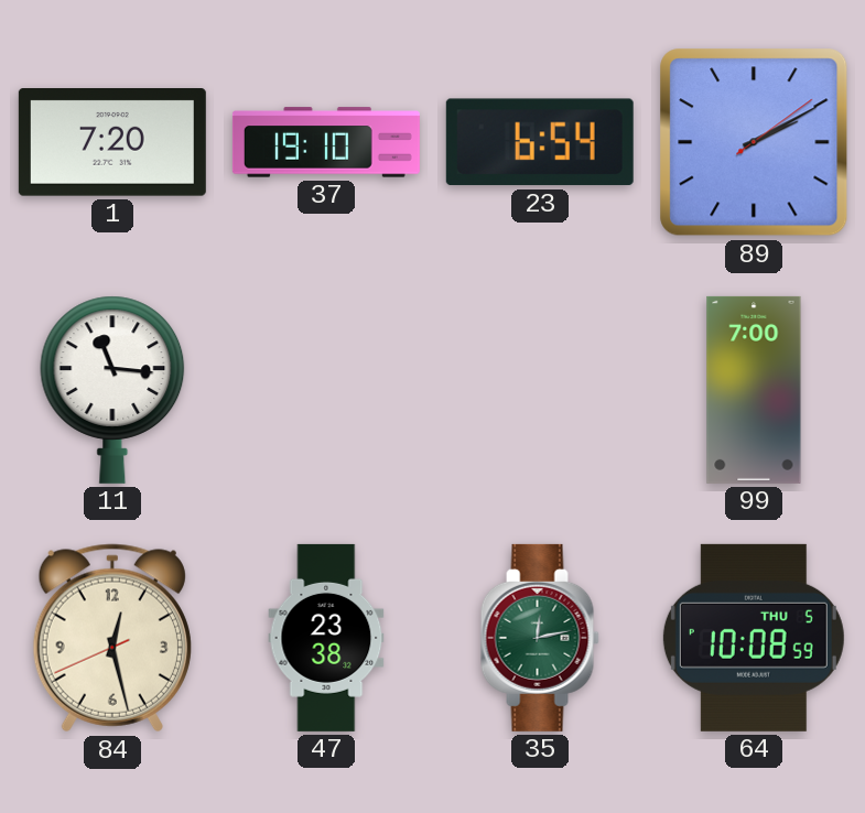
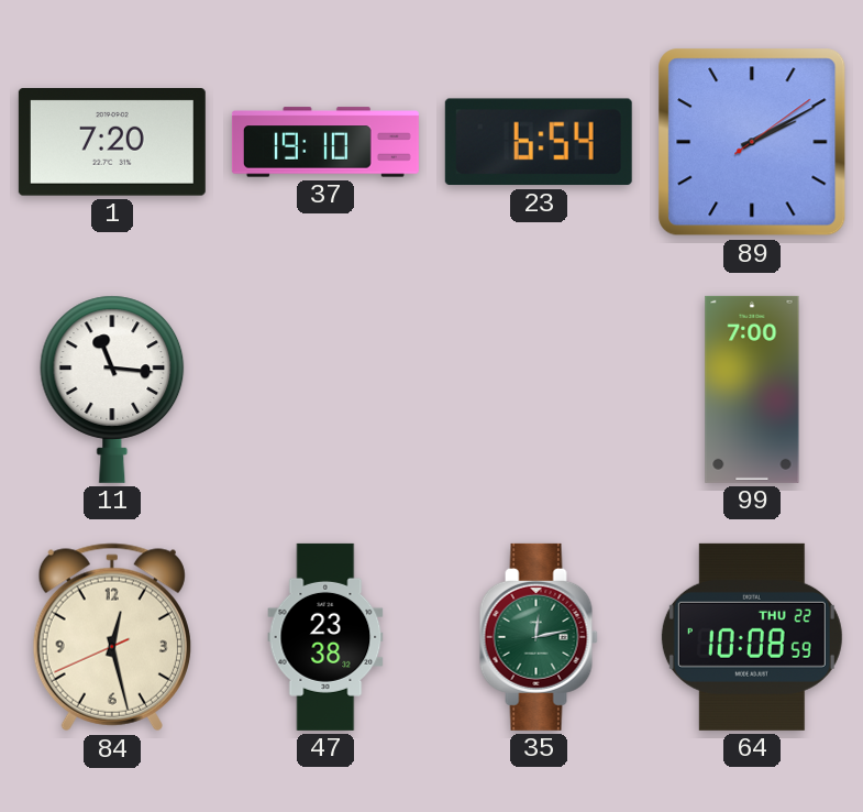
64 date: THU 5 -> THU 22
